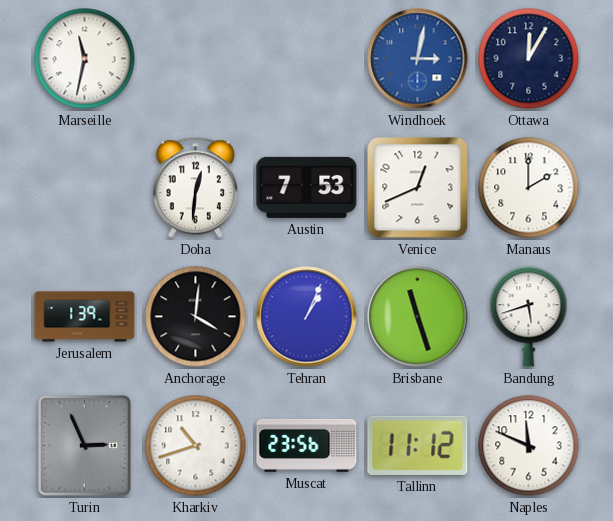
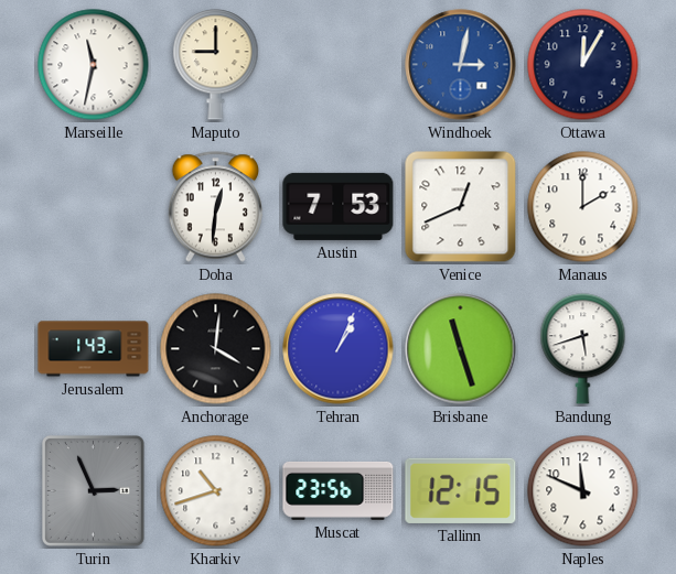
Maputo: none -> 9:00
Jerusalem: 1:39 -> 1:43
Tallinn: 11:12 -> 12:15
